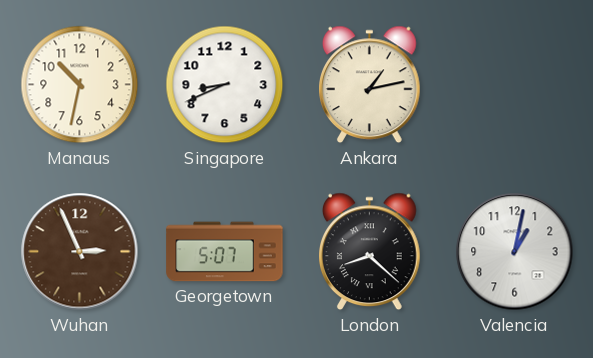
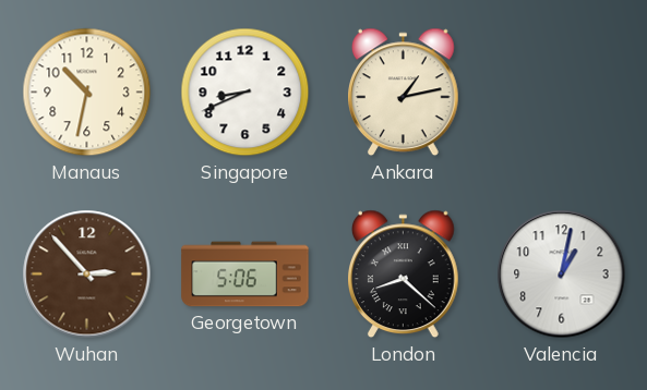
Wuhan: 2:56 -> 2:53
Georgetown: 5:07 -> 5:06
